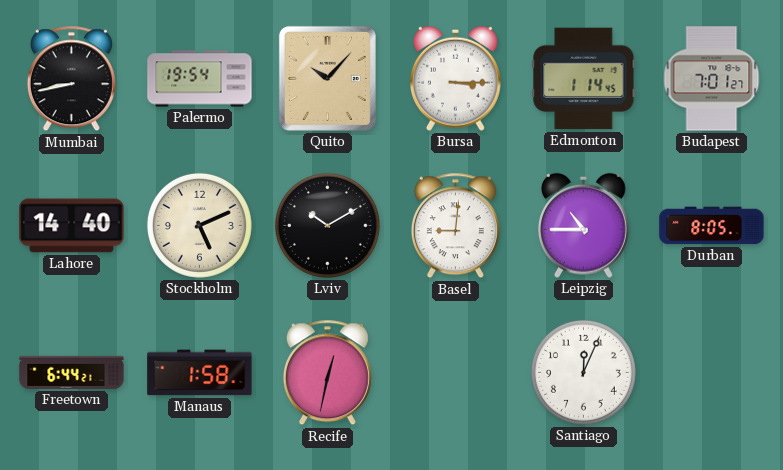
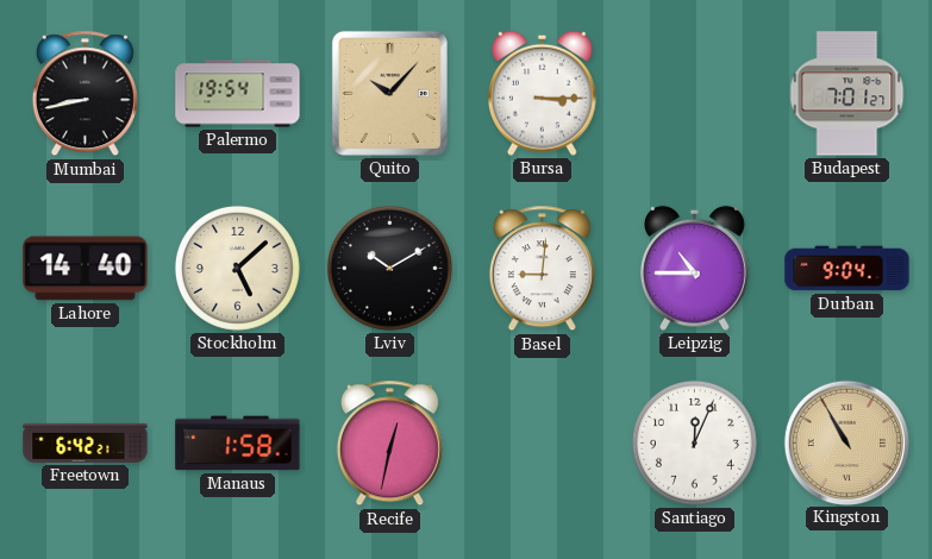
Edmonton: 1:14 -> none
Stockholm: 5:11 -> 5:08
Durban: 8:05 -> 9:04
Freetown: 6:44 -> 6:42
Kingston: none -> 10:55
